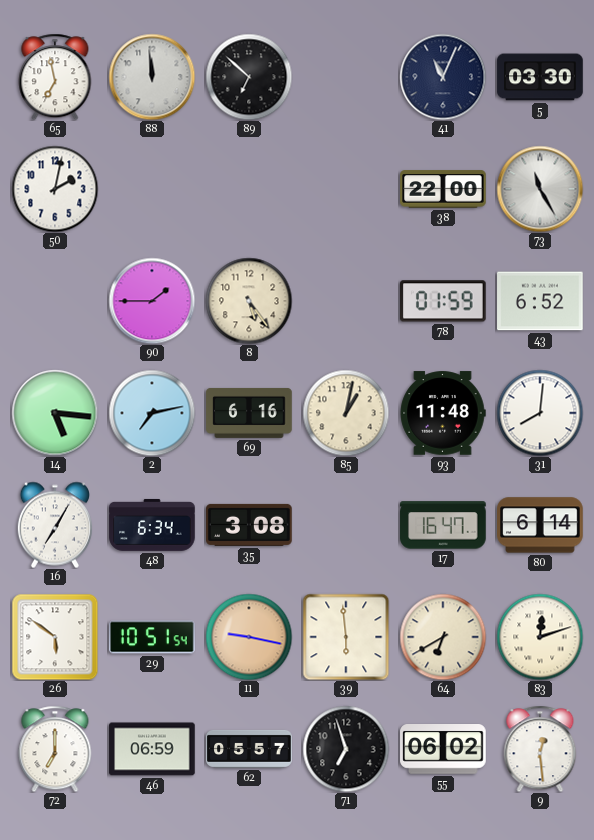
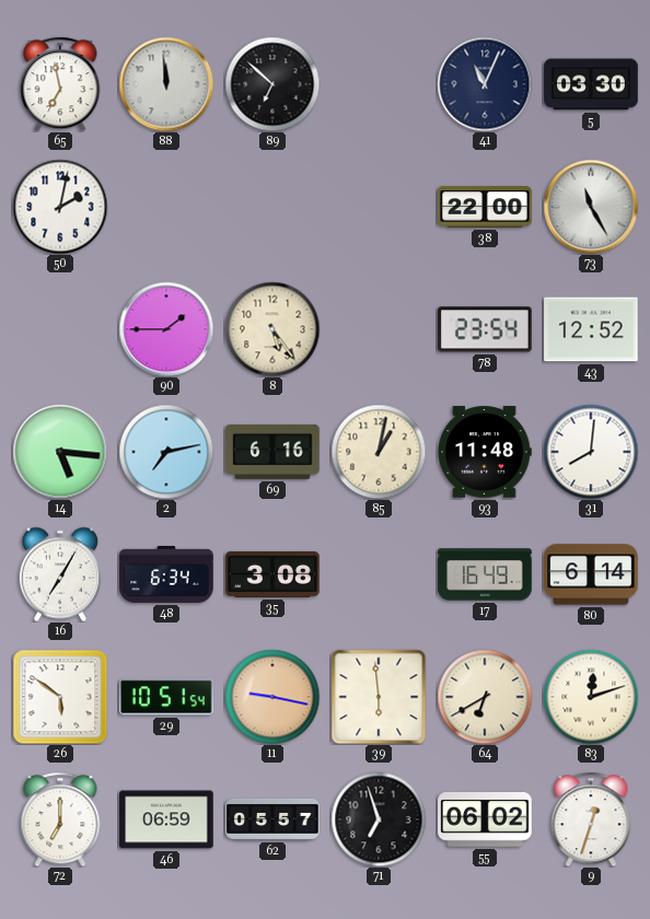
78: 01:59 -> 23:54
43: 6:52 -> 12:52
17: 16:47 -> 16:49
9: 12:29 -> 12:33
